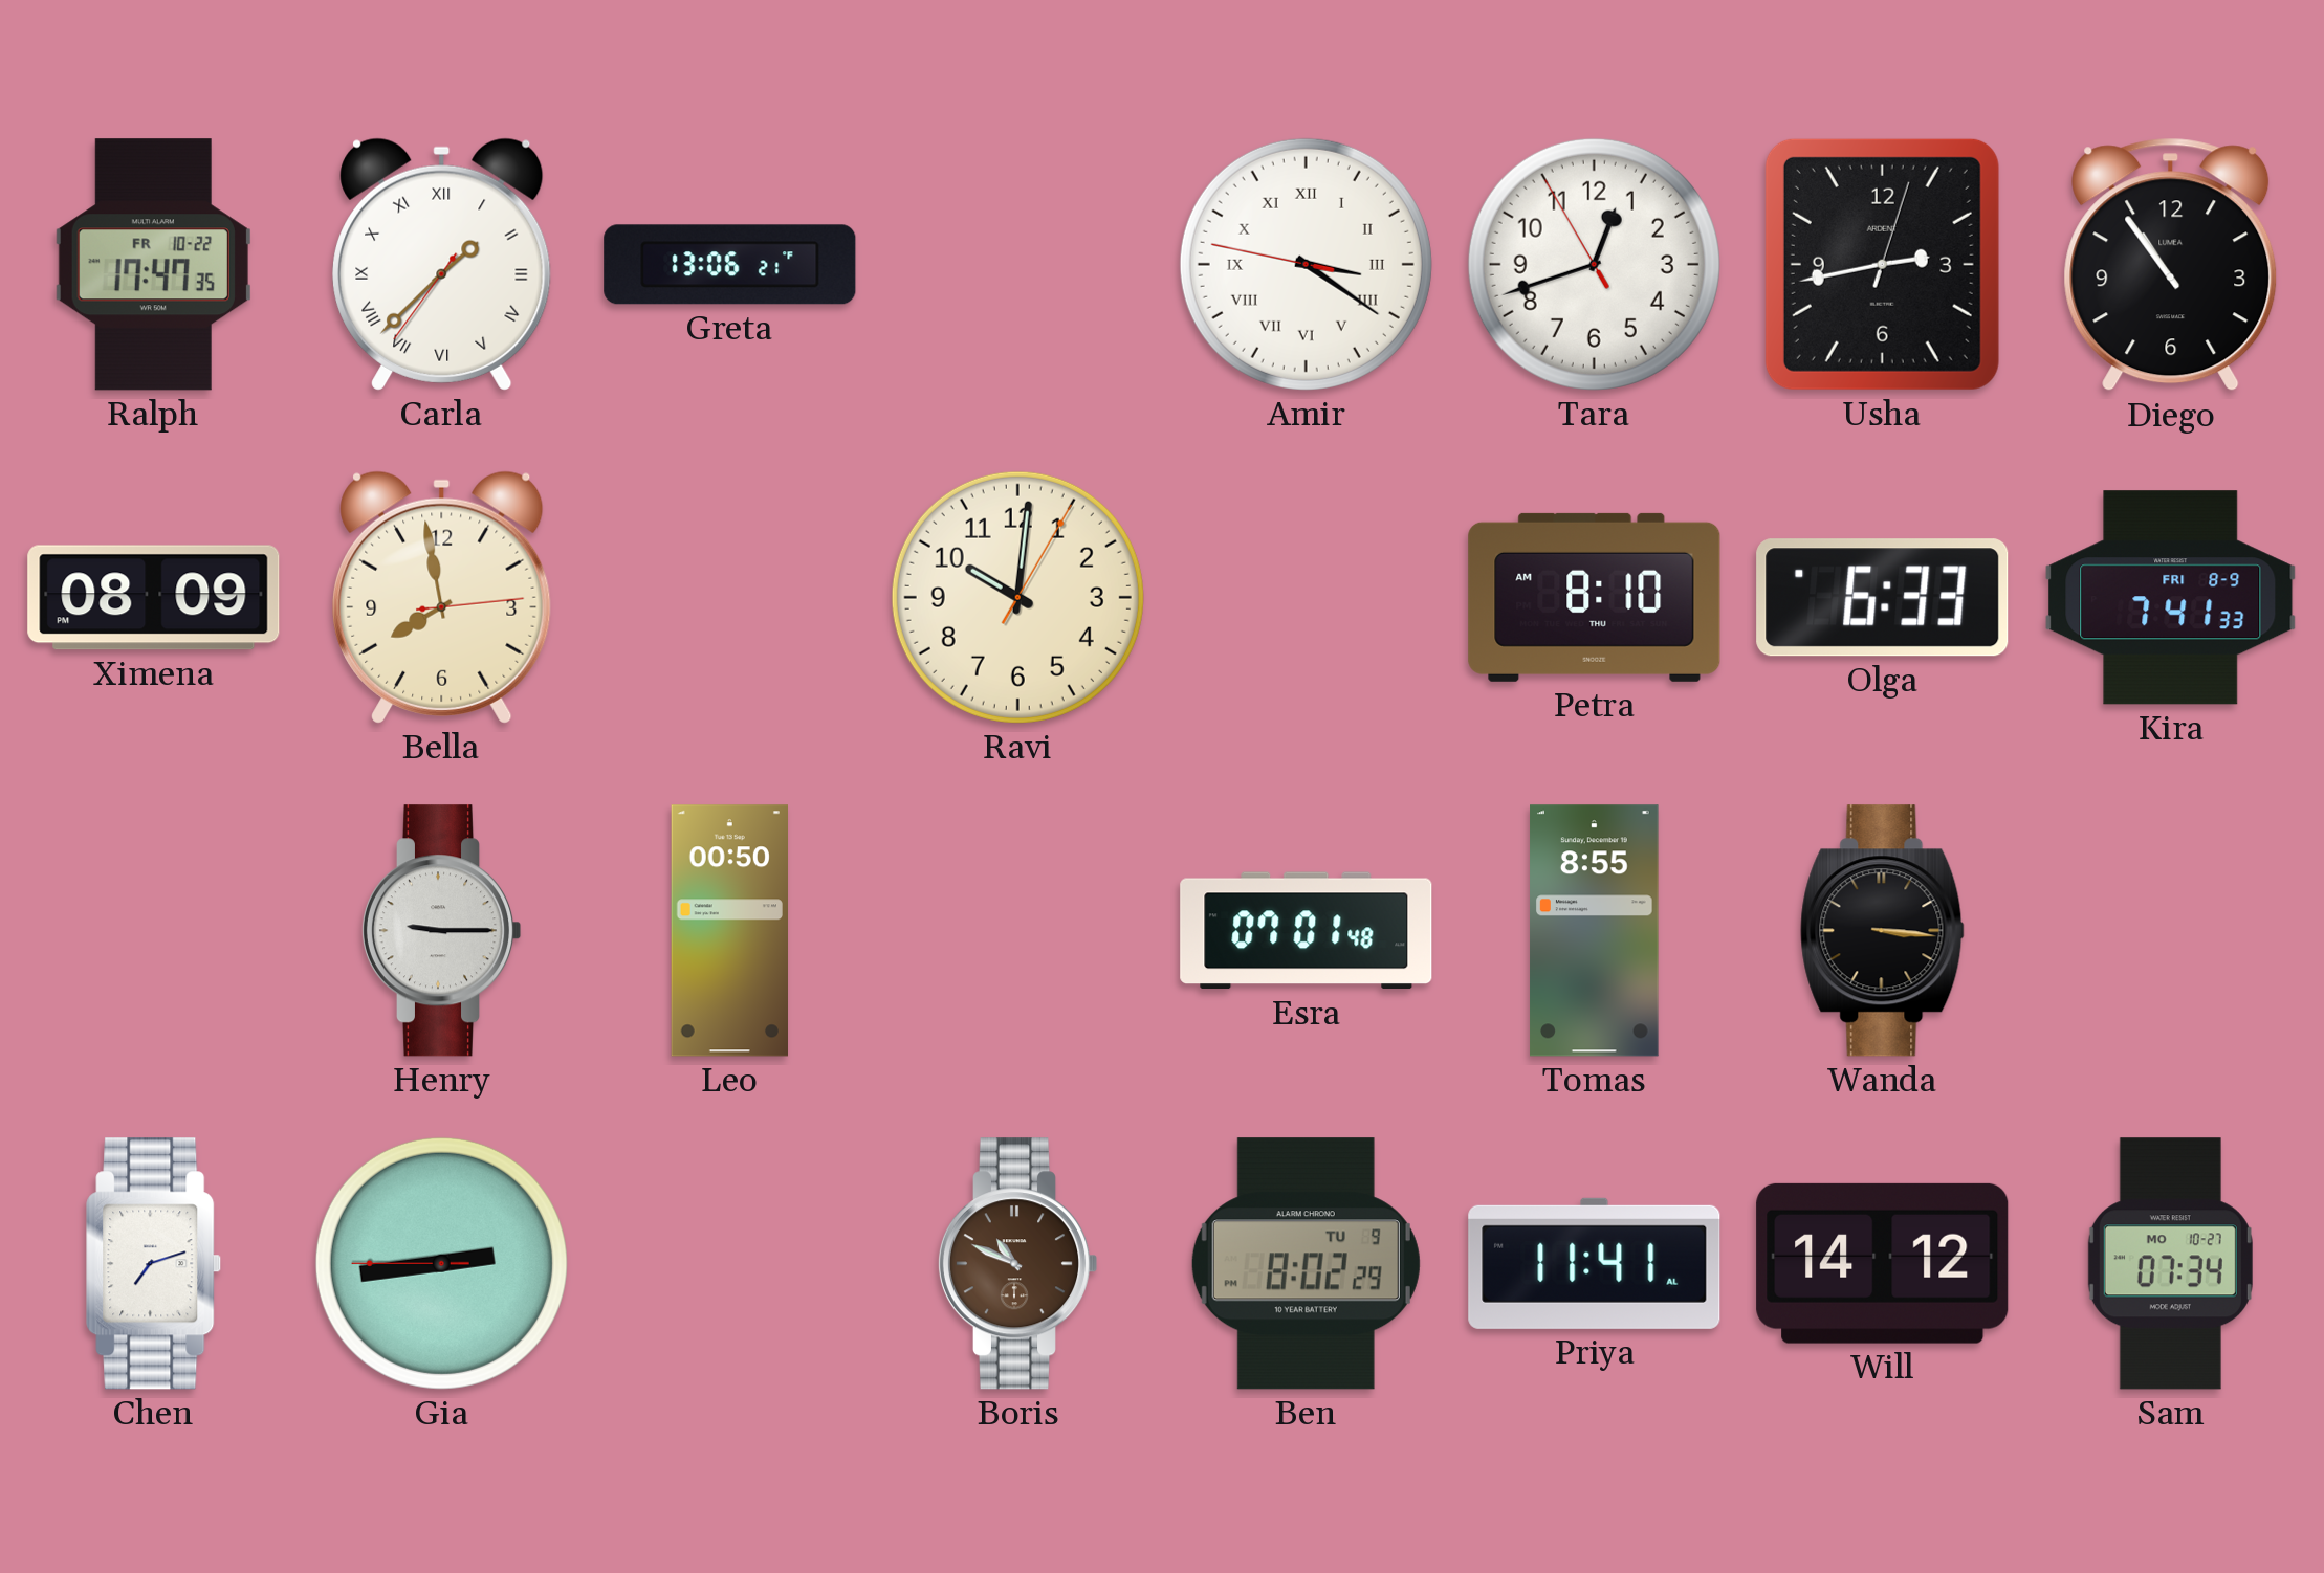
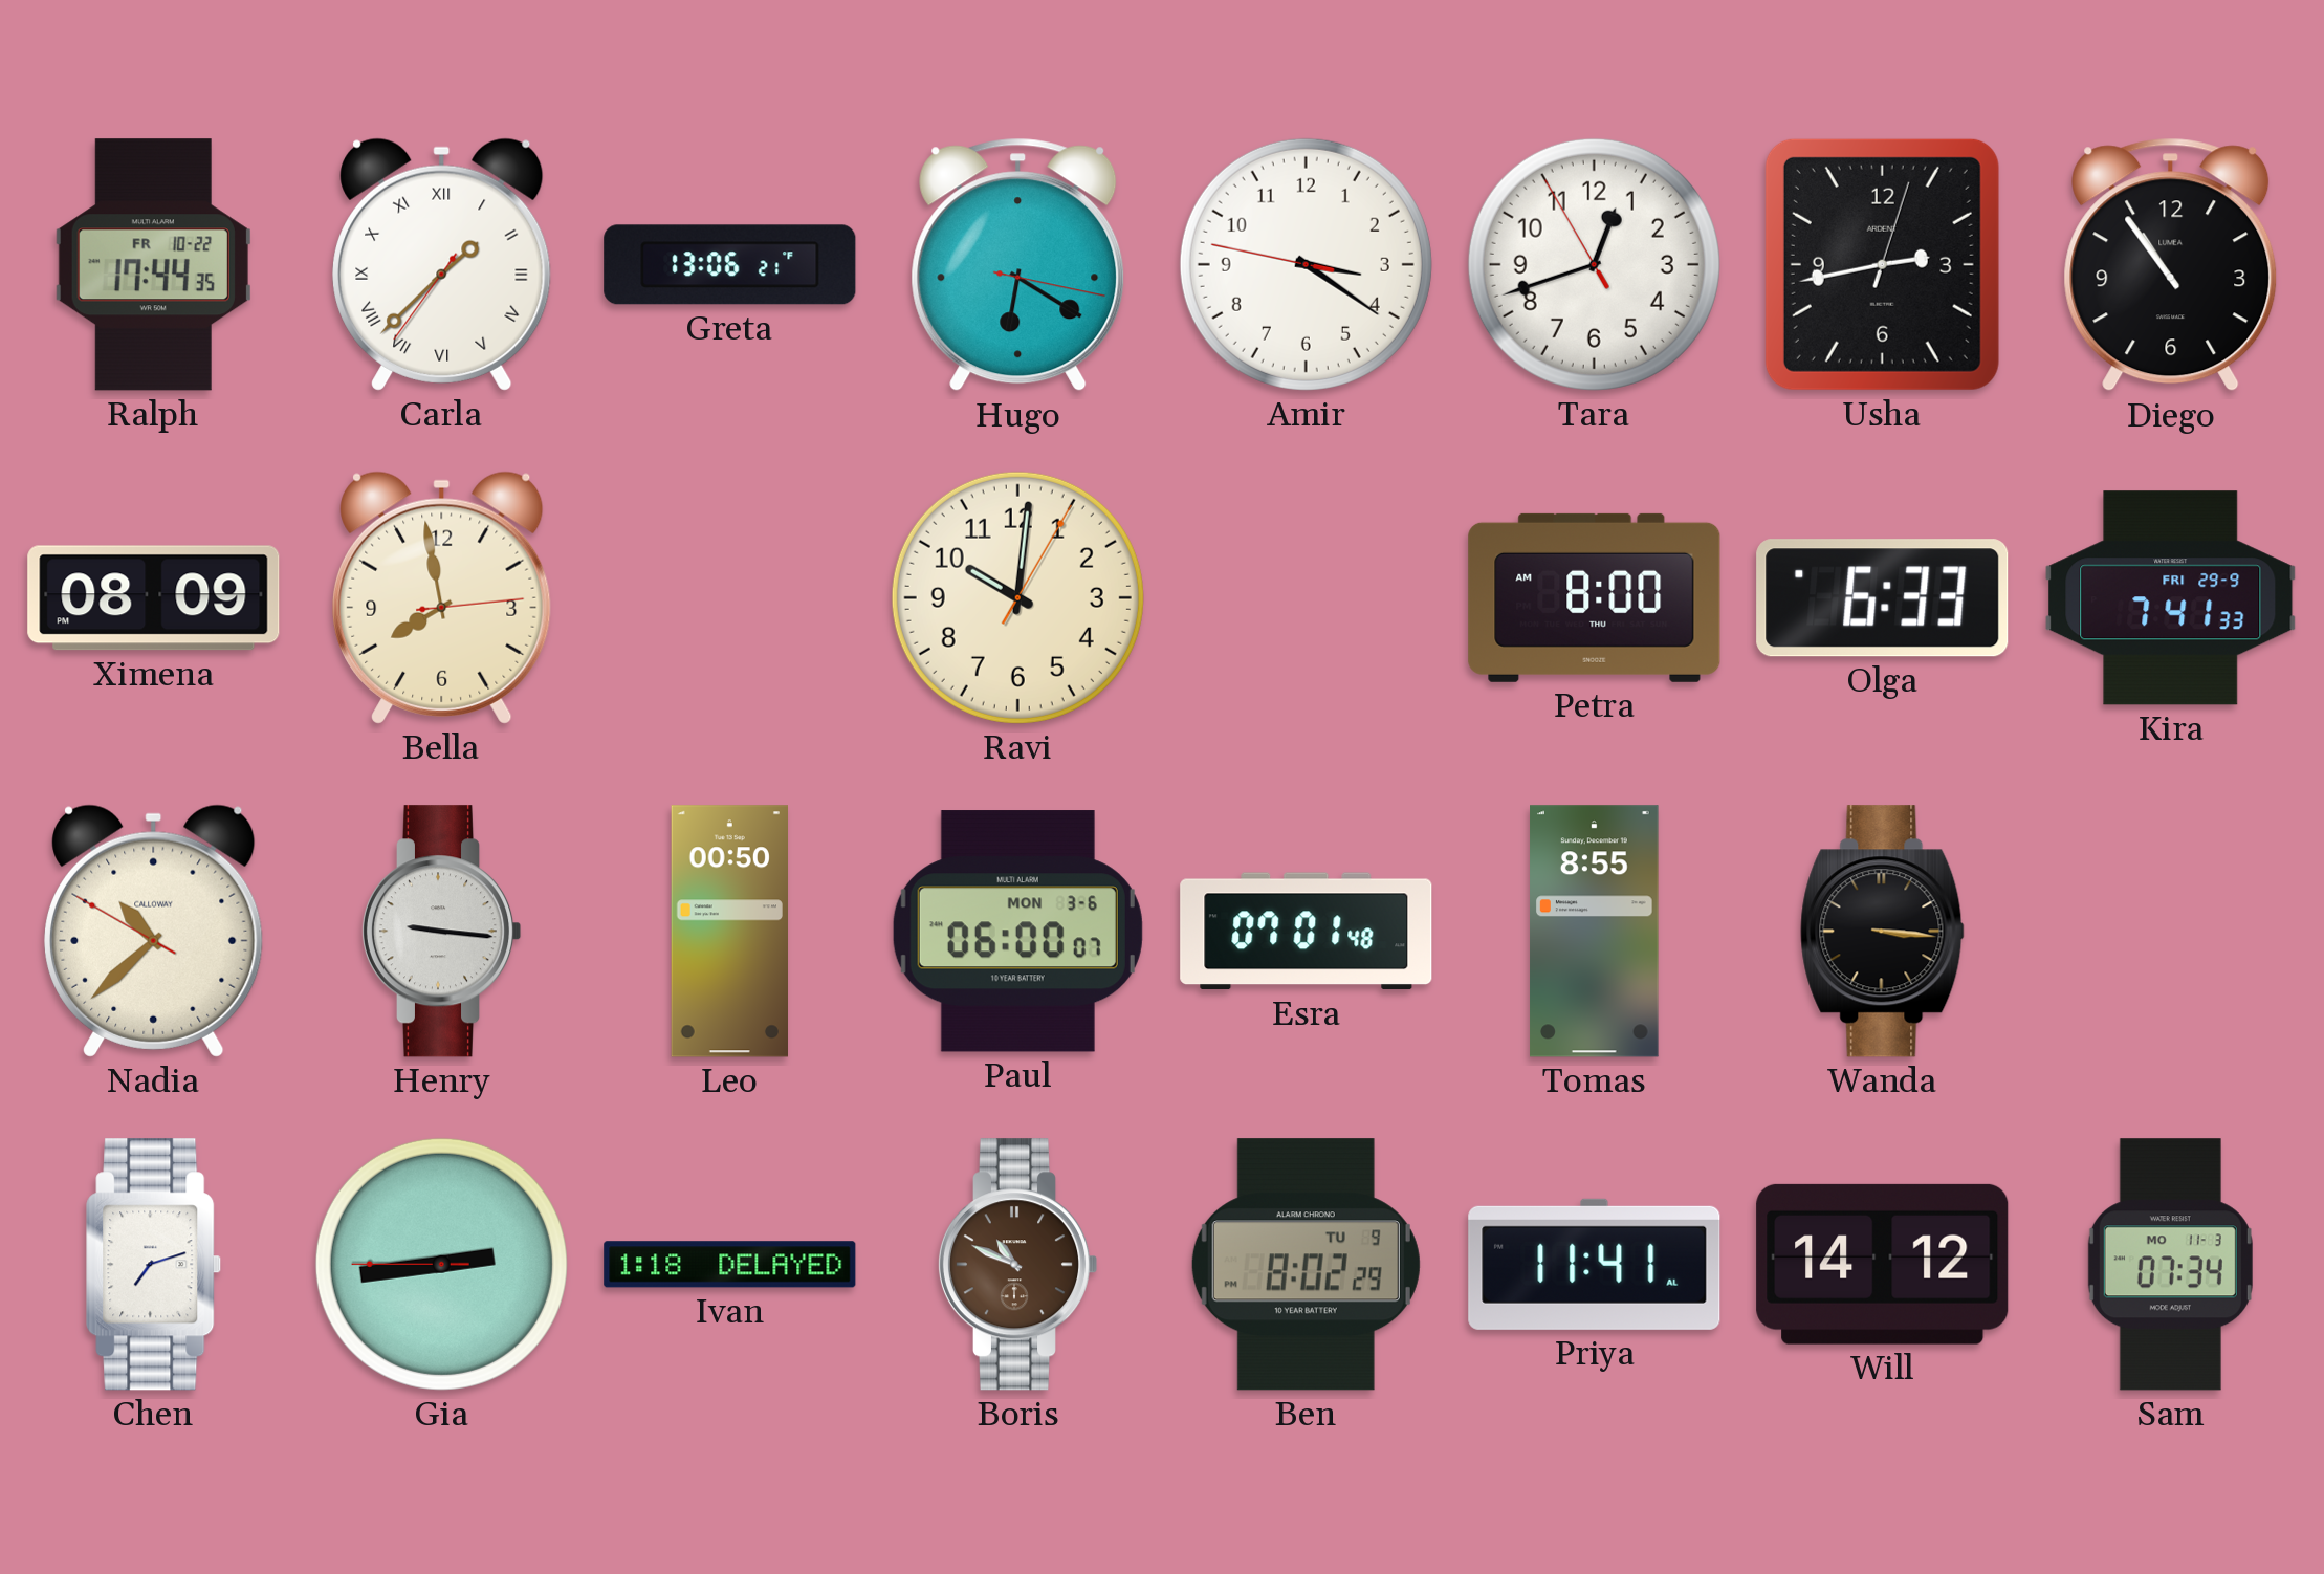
Ralph: 17:47 -> 17:44
Hugo: none -> 6:20
Amir numerals: Roman -> Arabic
Petra: 8:10 -> 8:00
Kira date: FRI 8-9 -> FRI 29-9
Nadia: none -> 10:37
Henry: 9:15 -> 9:16
Paul: none -> 06:00
Ivan: none -> 1:18
Sam date: MO 10-27 -> MO 11-3
